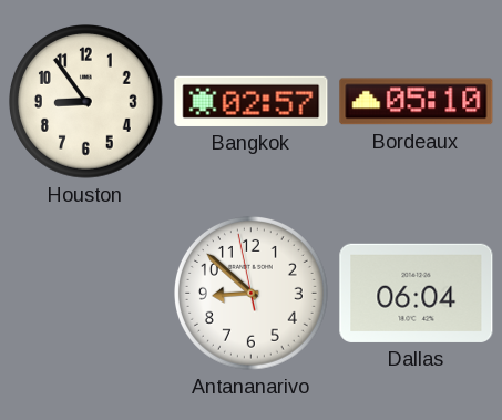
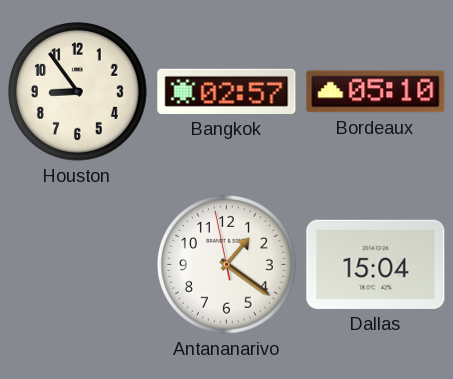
Antananarivo: 8:51 -> 1:20
Dallas: 06:04 -> 15:04
